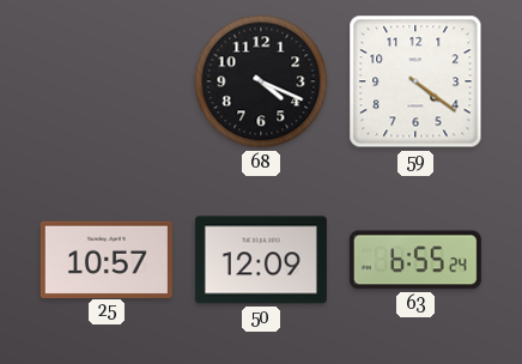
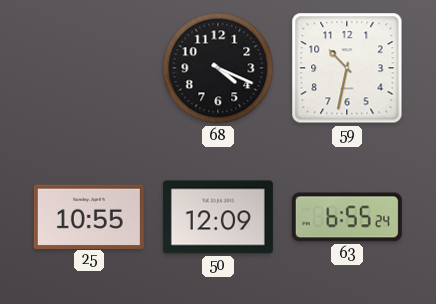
59: 4:21 -> 10:32
25: 10:57 -> 10:55
